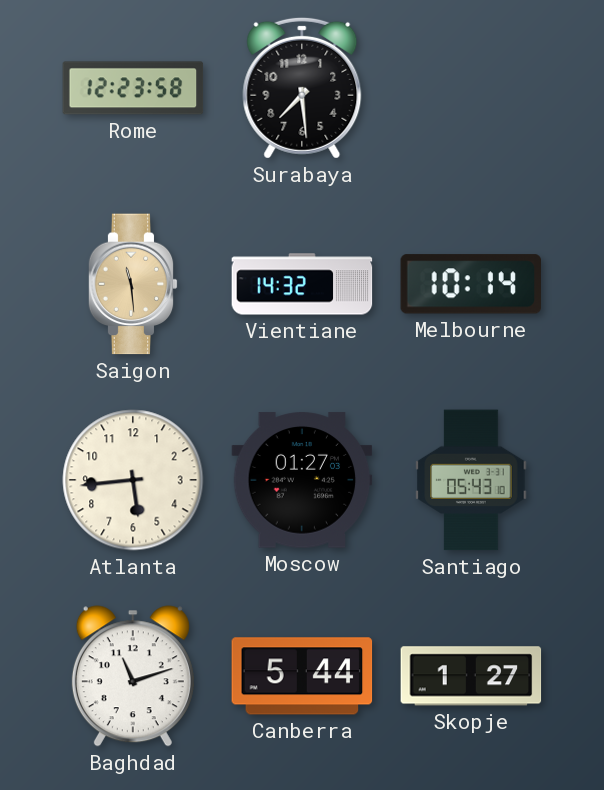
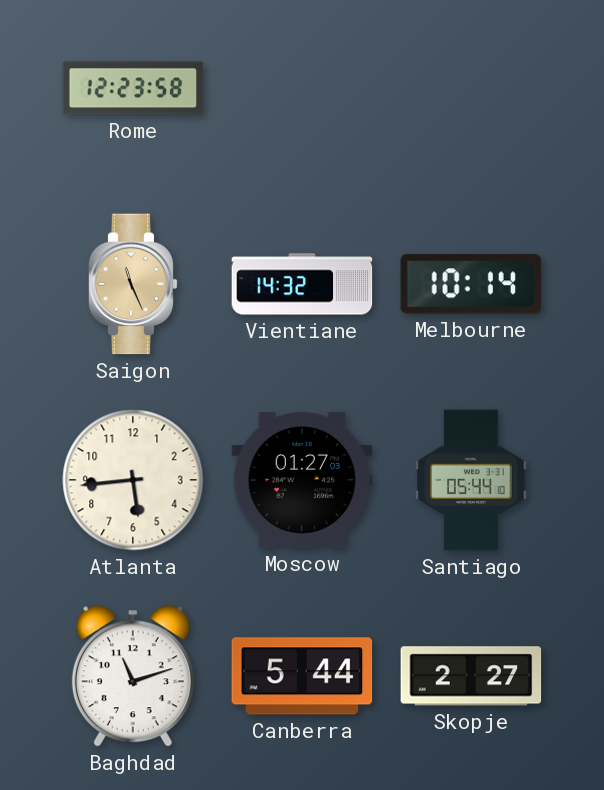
Surabaya: 7:29 -> none
Saigon: 11:29 -> 11:26
Santiago: 05:43 -> 05:44
Skopje: 1:27 -> 2:27
